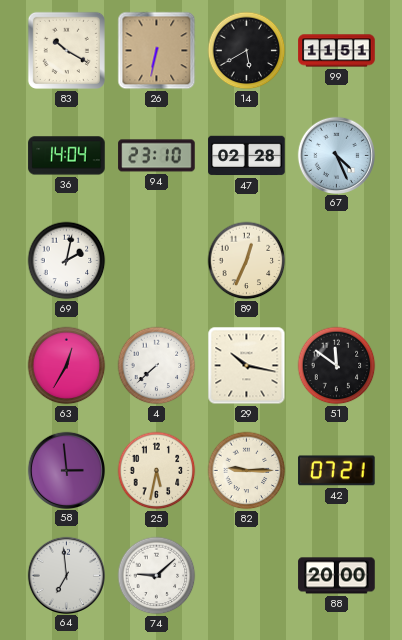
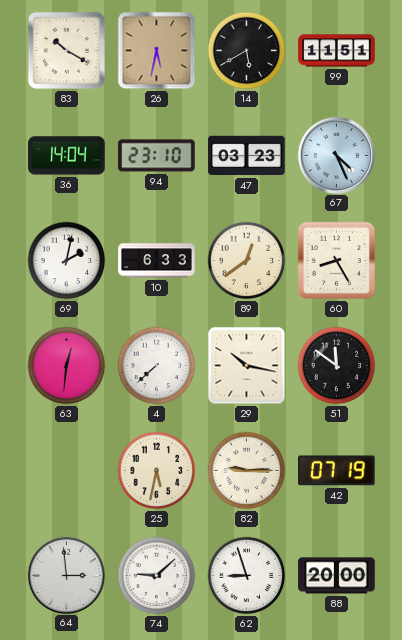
26: 6:32 -> 5:32
47: 02:28 -> 03:23
10: none -> 6:33
89: 12:34 -> 12:39
60: none -> 8:25
63: 12:35 -> 12:31
58: 2:59 -> none
42: 07:21 -> 07:19
64: 6:59 -> 2:59
62: none -> 8:57
